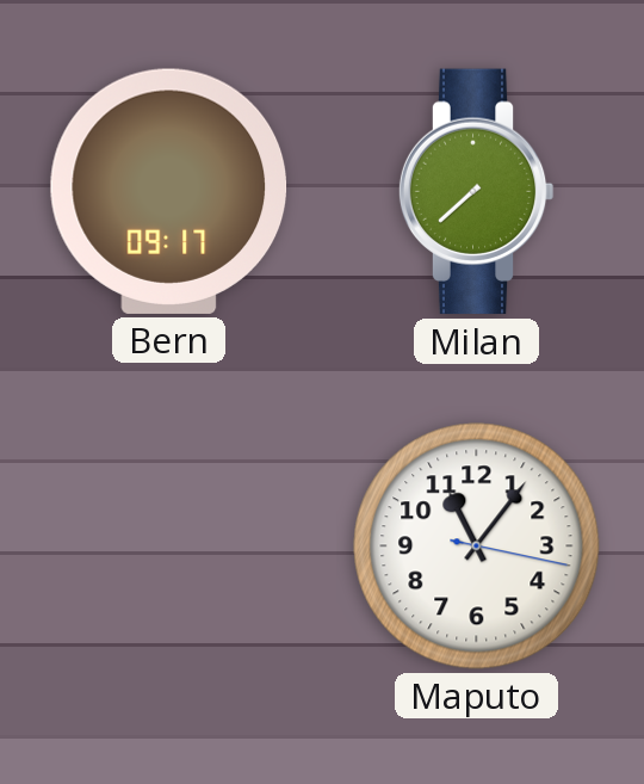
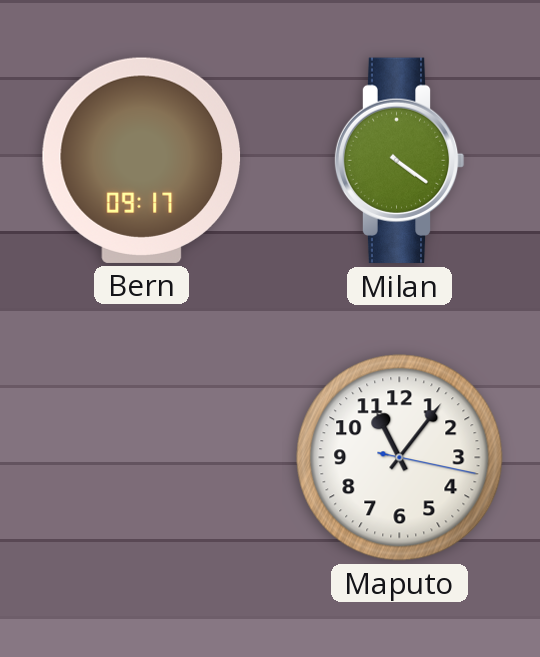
Milan: 7:38 -> 4:21
